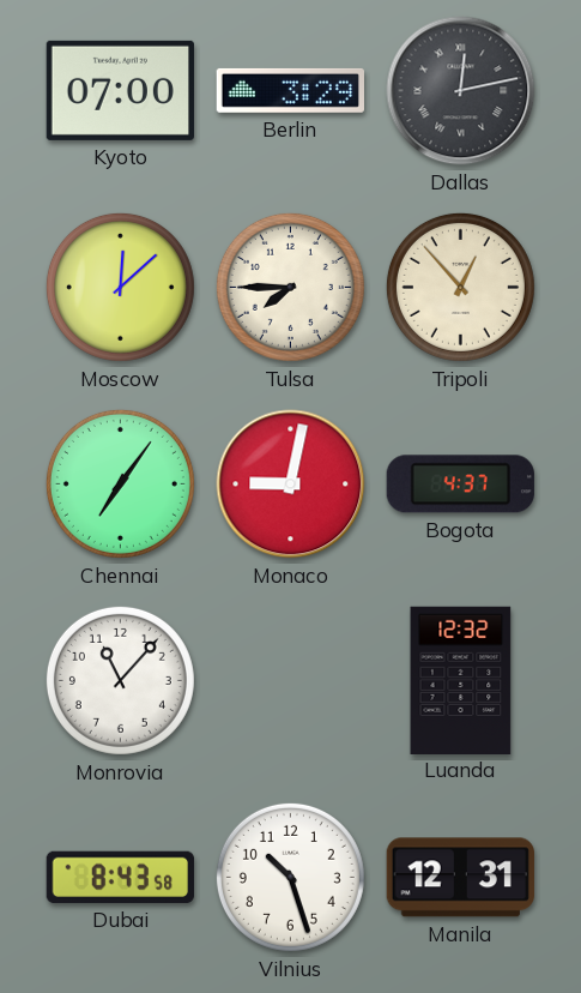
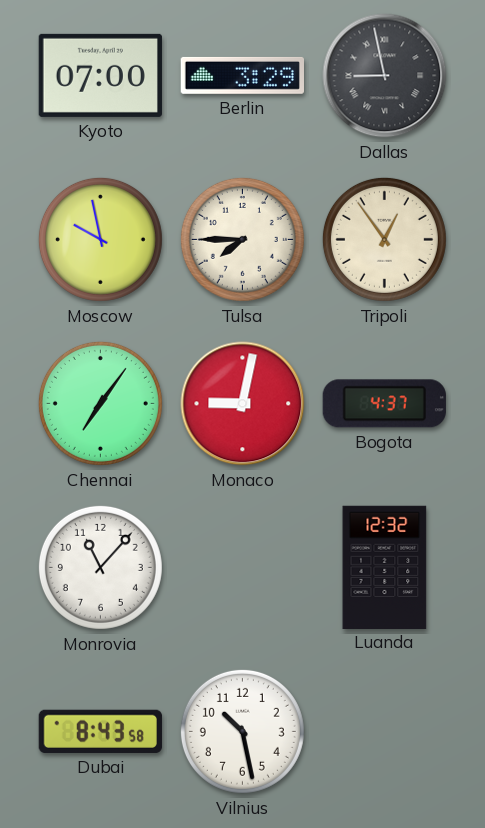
Dallas: 12:13 -> 8:58
Moscow: 12:08 -> 9:58
Tripoli: 12:53 -> 12:54
Vilnius: 10:27 -> 10:28
Manila: 12:31 -> none
